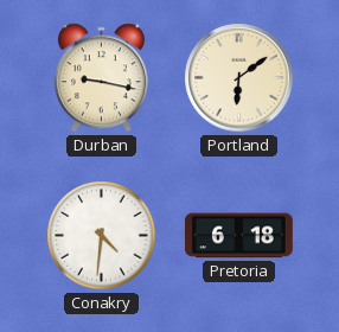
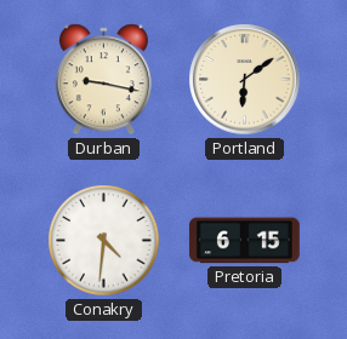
Pretoria: 6:18 -> 6:15
